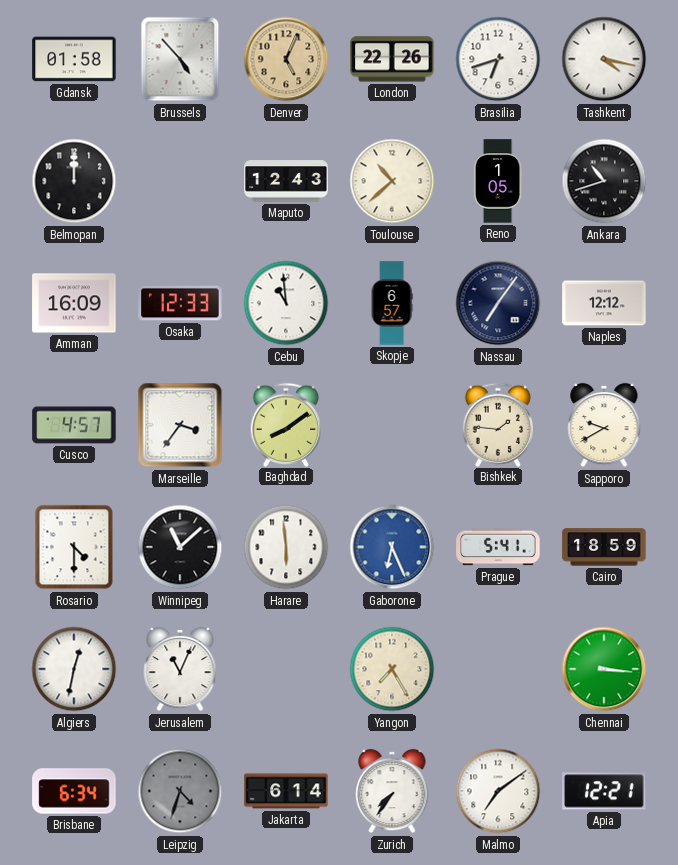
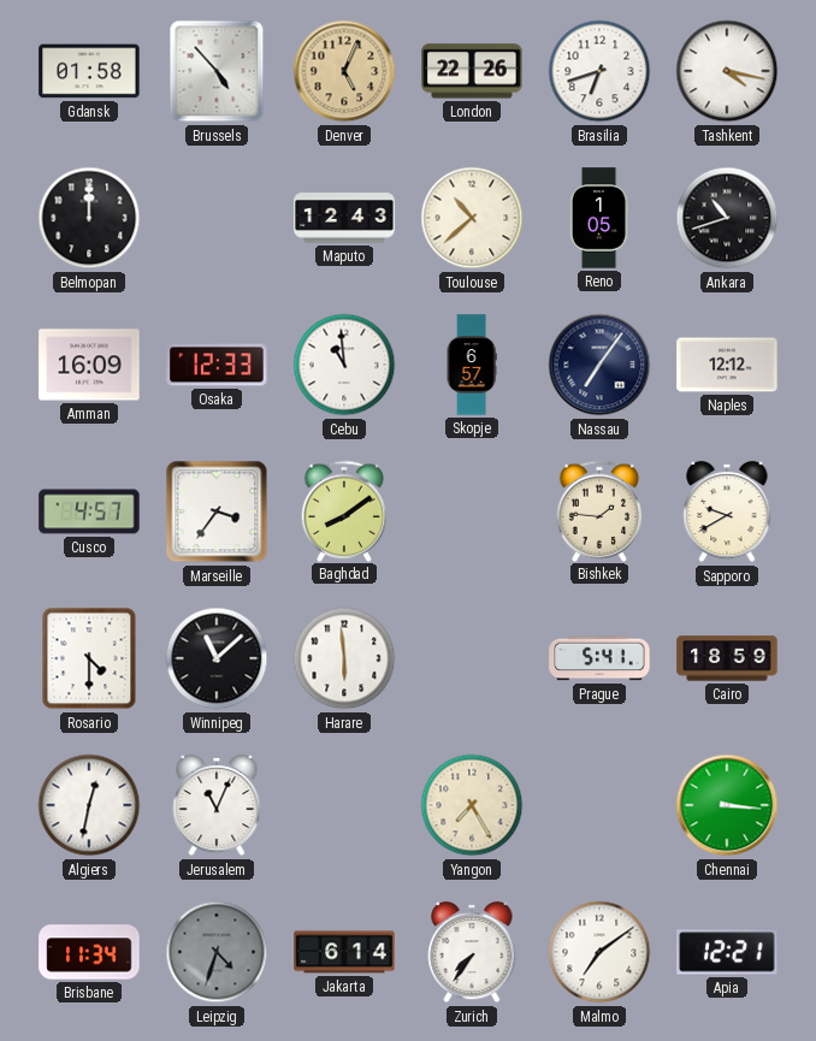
Gaborone: 6:26 -> none
Brisbane: 6:34 -> 11:34
